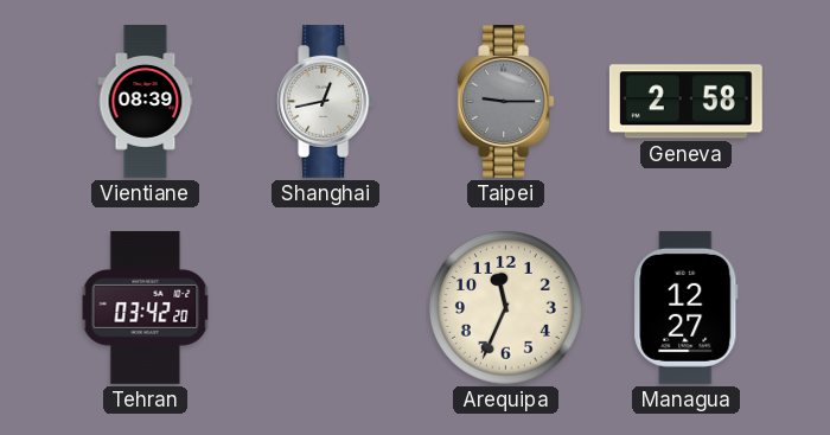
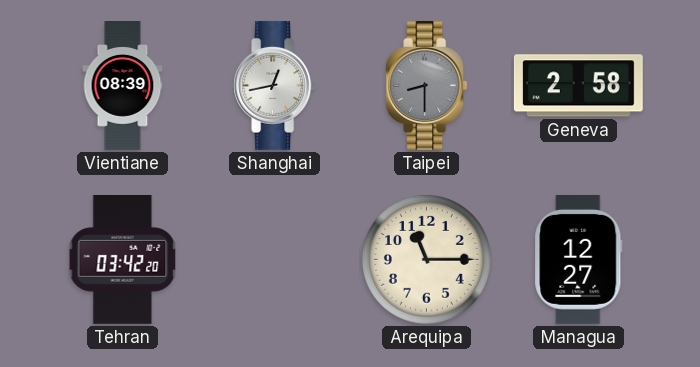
Taipei: 9:15 -> 8:30
Arequipa: 11:34 -> 11:15
